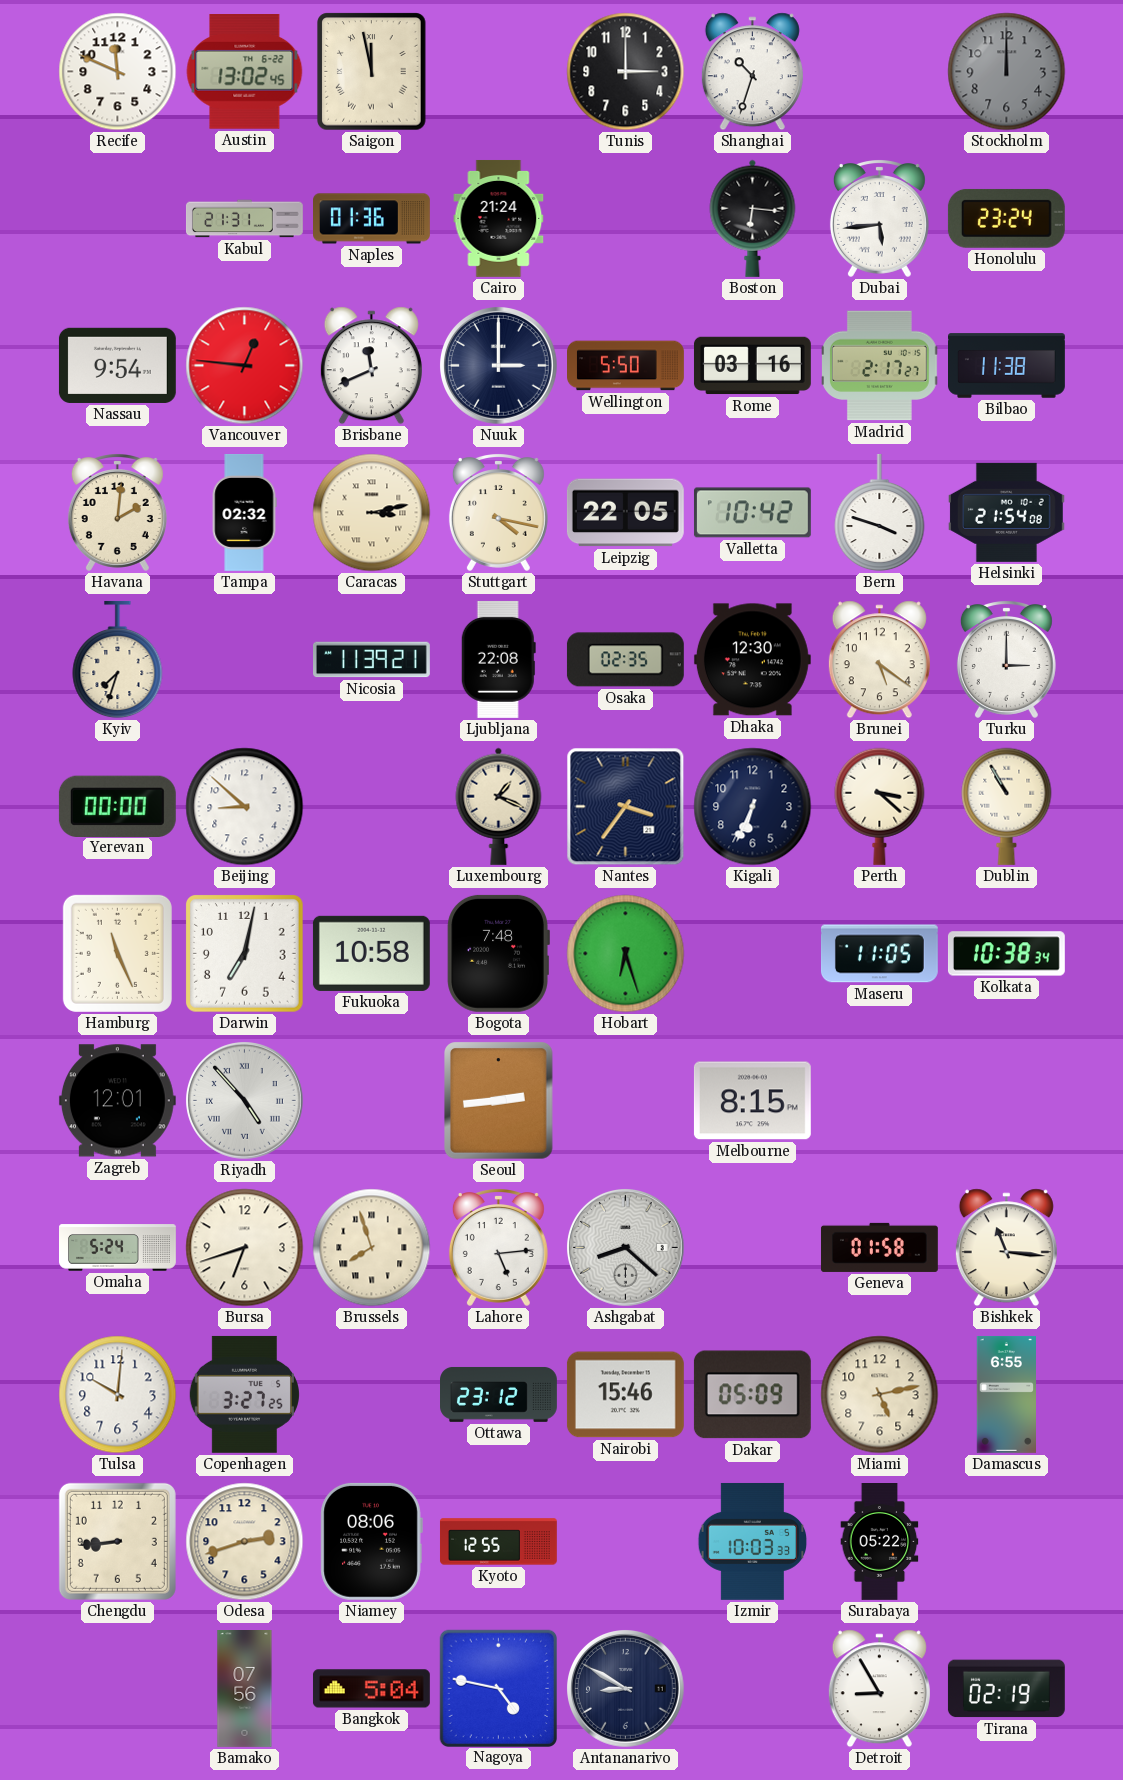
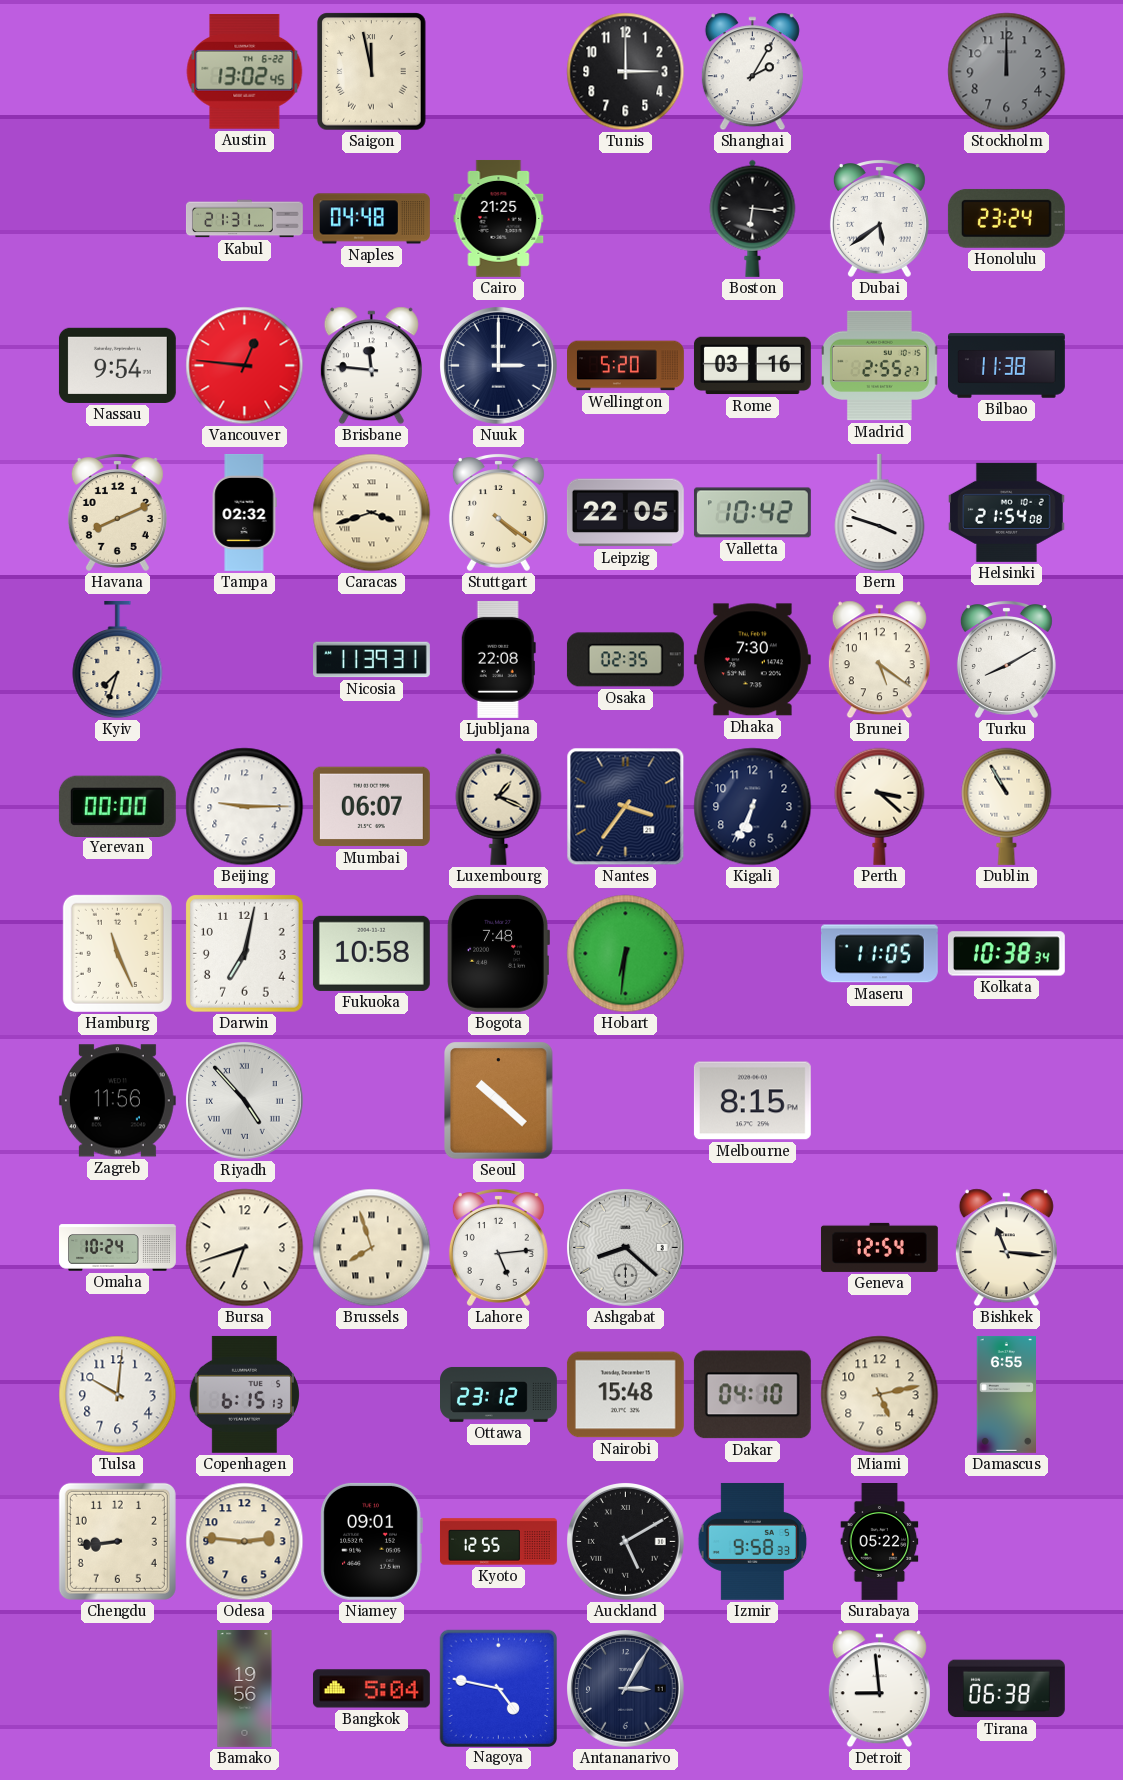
Recife: 11:49 -> none
Shanghai: 10:33 -> 2:05
Naples: 01:36 -> 04:48
Cairo: 21:24 -> 21:25
Dubai: 5:44 -> 5:39
Brisbane: 11:41 -> 11:46
Wellington: 5:50 -> 5:20
Madrid: 2:17 -> 2:55
Havana: 2:01 -> 8:11
Caracas: 3:13 -> 3:42
Stuttgart: 4:17 -> 4:21
Nicosia: 11:39:21 -> 11:39:31
Dhaka: 12:30 -> 7:30
Turku: 3:00 -> 8:10
Beijing: 8:52 -> 9:15
Mumbai: none -> 06:07
Hobart: 6:27 -> 6:31
Zagreb: 12:01 -> 11:56
Seoul: 2:44 -> 10:22
Omaha: 5:24 -> 10:24
Geneva: 01:58 -> 12:54
Copenhagen: 3:27 -> 6:15
Nairobi: 15:46 -> 15:48
Dakar: 05:09 -> 04:10
Odesa: 2:42 -> 2:46
Niamey: 08:06 -> 09:01
Auckland: none -> 5:10
Izmir: 10:03 -> 9:58
Bamako: 07:56 -> 19:56
Antananarivo: 8:50 -> 3:05
Detroit: 8:55 -> 8:59
Tirana: 02:19 -> 06:38
